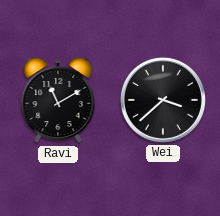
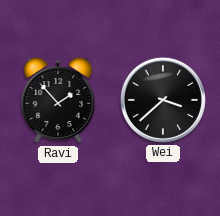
Ravi: 11:10 -> 1:53
